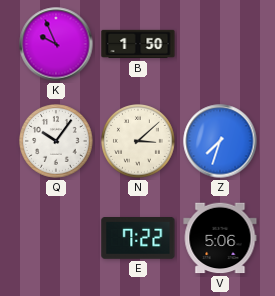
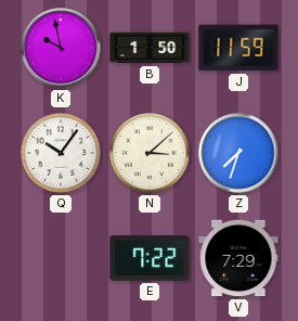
K: 9:56 -> 9:58
J: none -> 11:59
V: 5:06 -> 7:29
